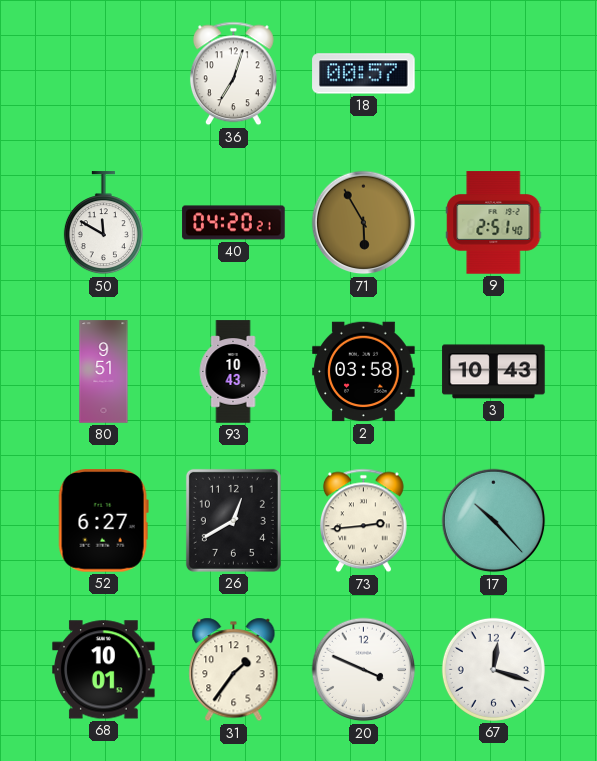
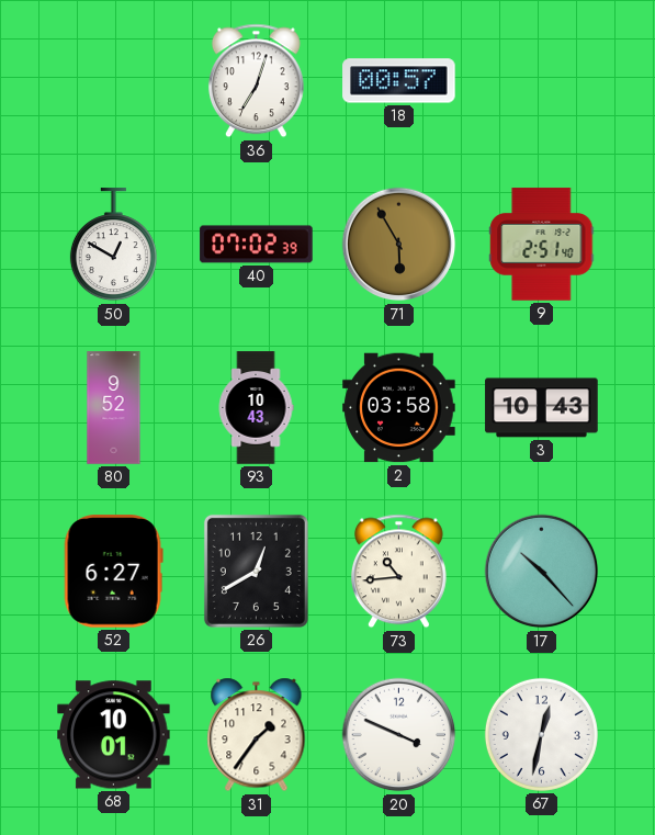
50: 11:50 -> 12:50
40: 04:20 -> 07:02
80: 9:51 -> 9:52
73: 2:44 -> 10:44
67: 12:18 -> 12:32
